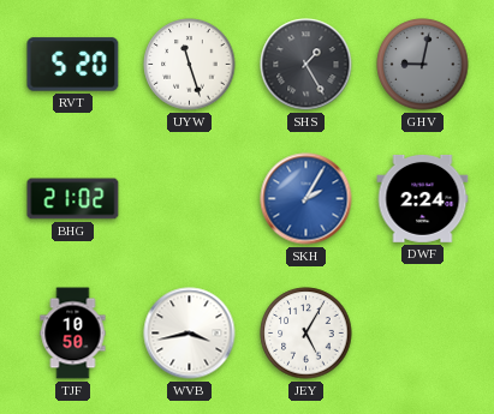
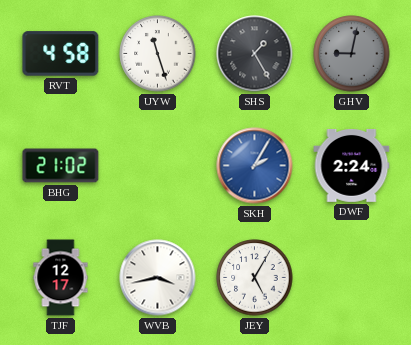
RVT: 5:20 -> 4:58
TJF: 10:50 -> 12:17
